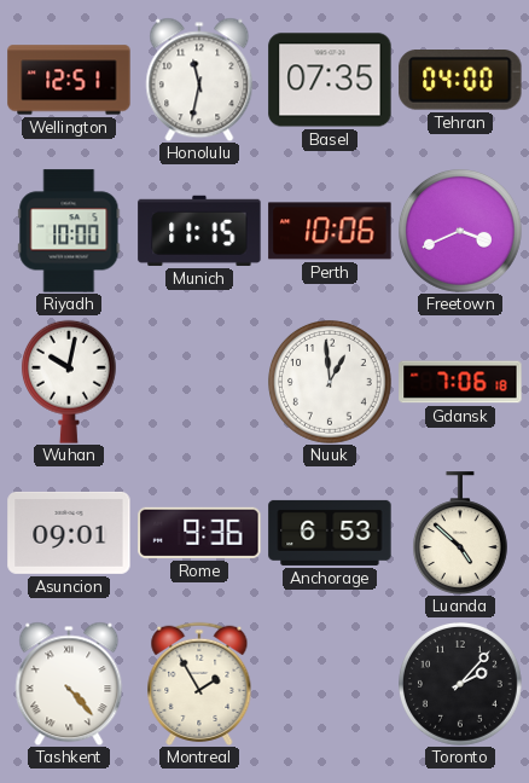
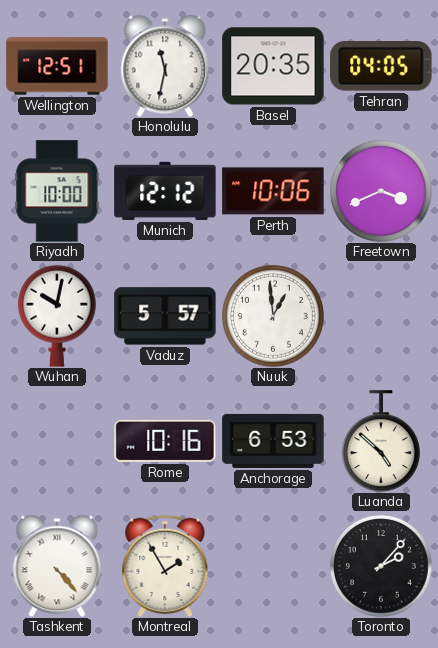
Basel: 07:35 -> 20:35
Tehran: 04:00 -> 04:05
Munich: 11:15 -> 12:12
Vaduz: none -> 5:57
Gdansk: 7:06 -> none
Asuncion: 09:01 -> none
Rome: 9:36 -> 10:16
